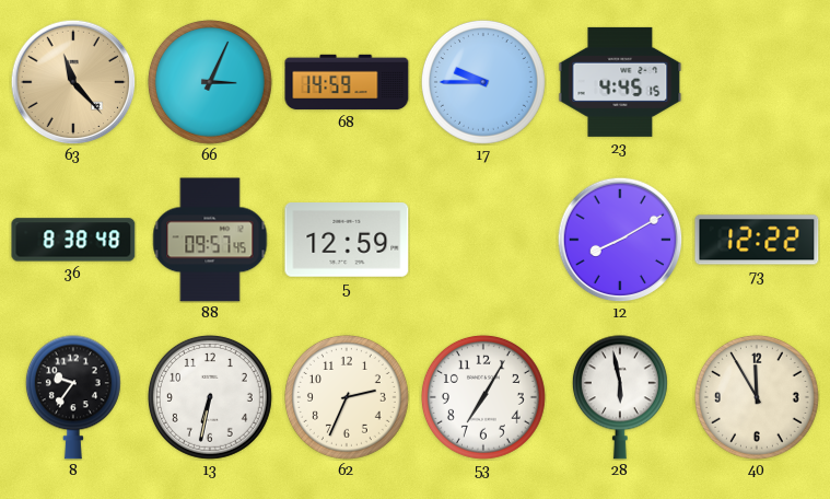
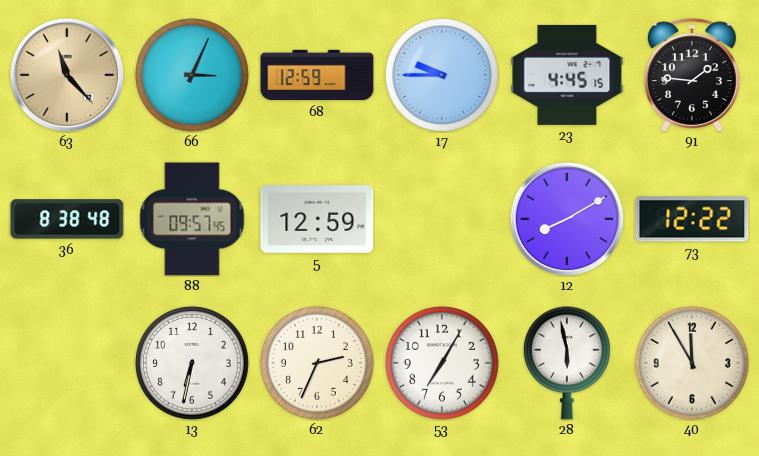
68: 14:59 -> 12:59
91: none -> 1:46
8: 9:36 -> none
